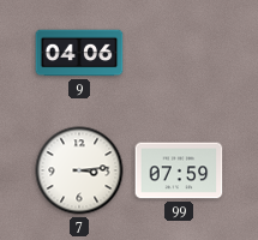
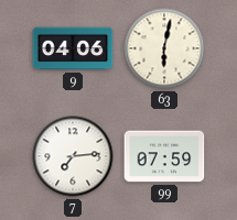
63: none -> 6:02
7: 3:14 -> 7:14
